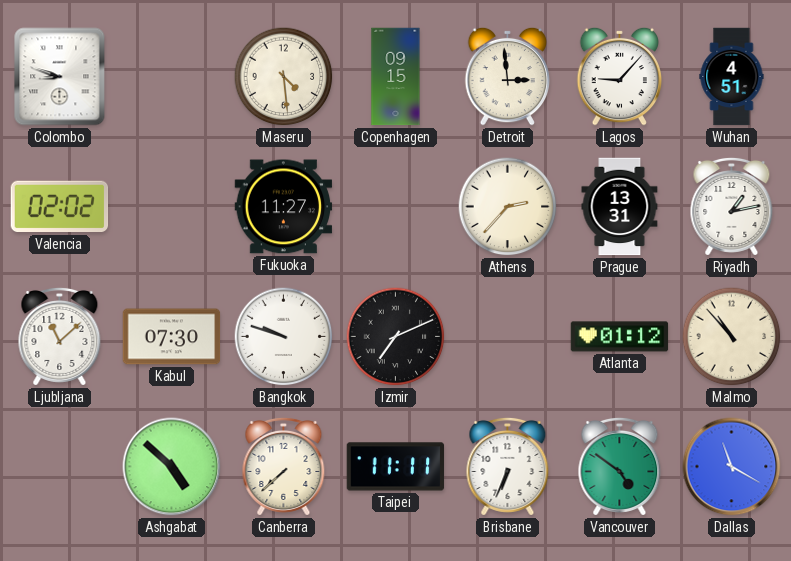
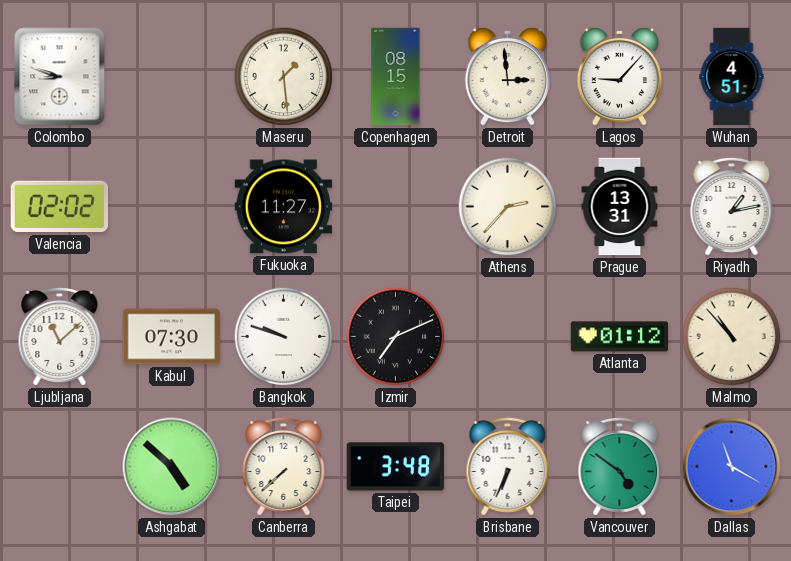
Maseru: 4:29 -> 1:29
Copenhagen: 09:15 -> 08:15
Taipei: 11:11 -> 3:48
